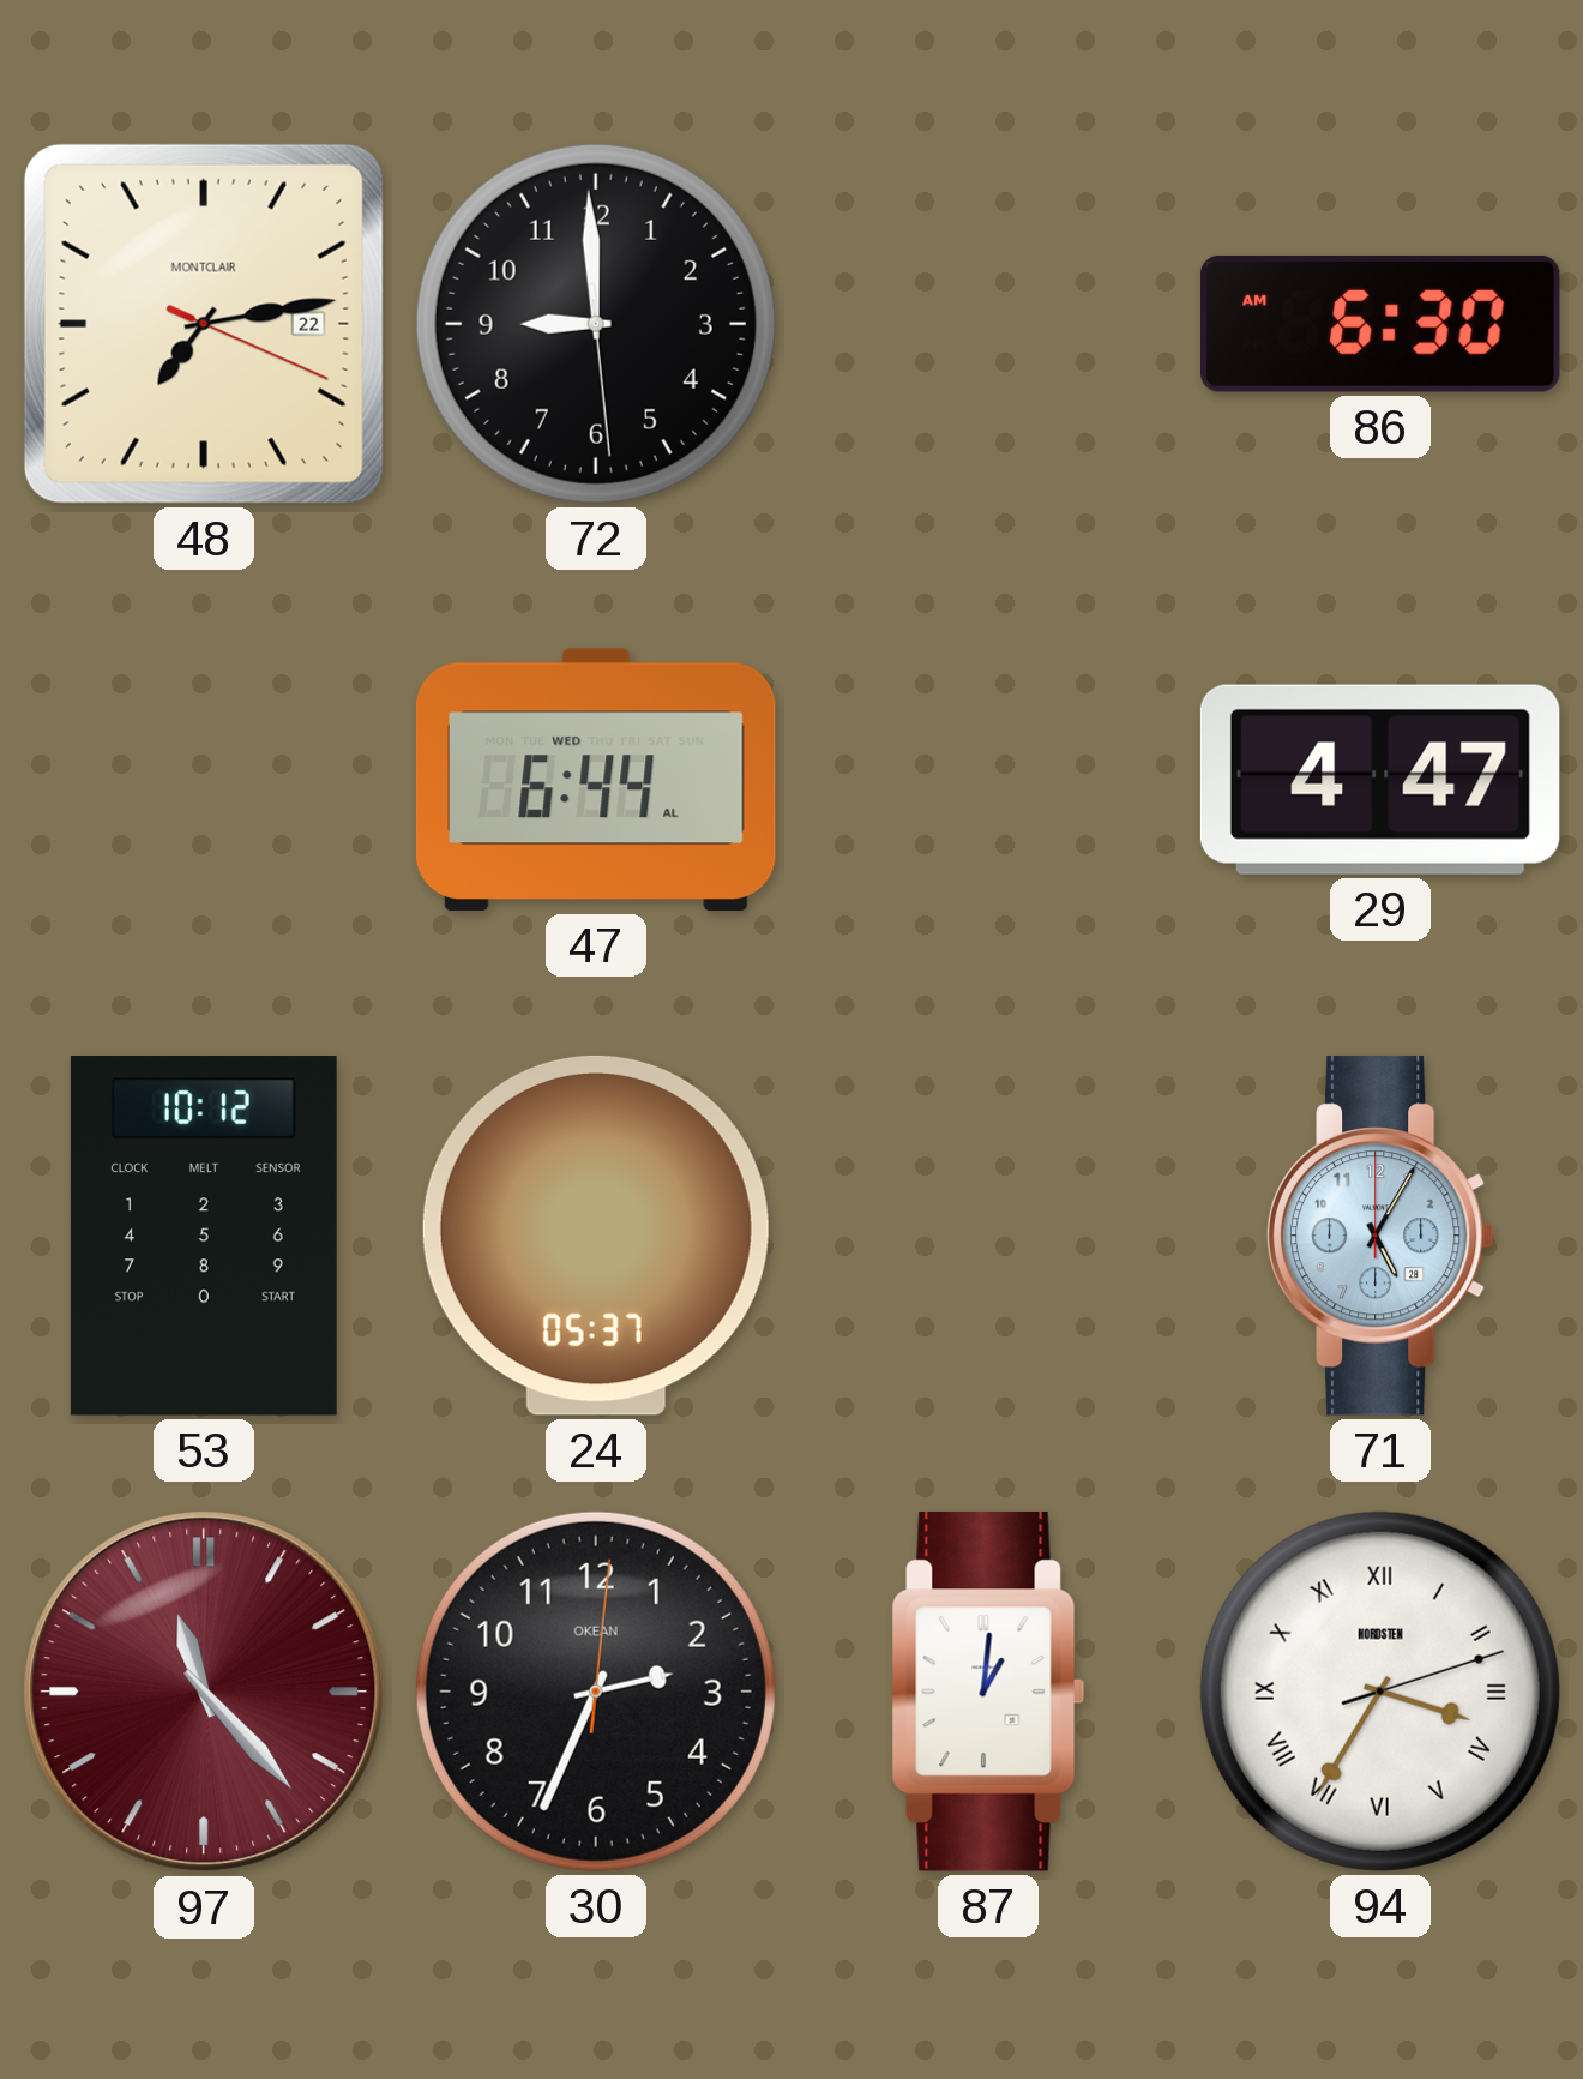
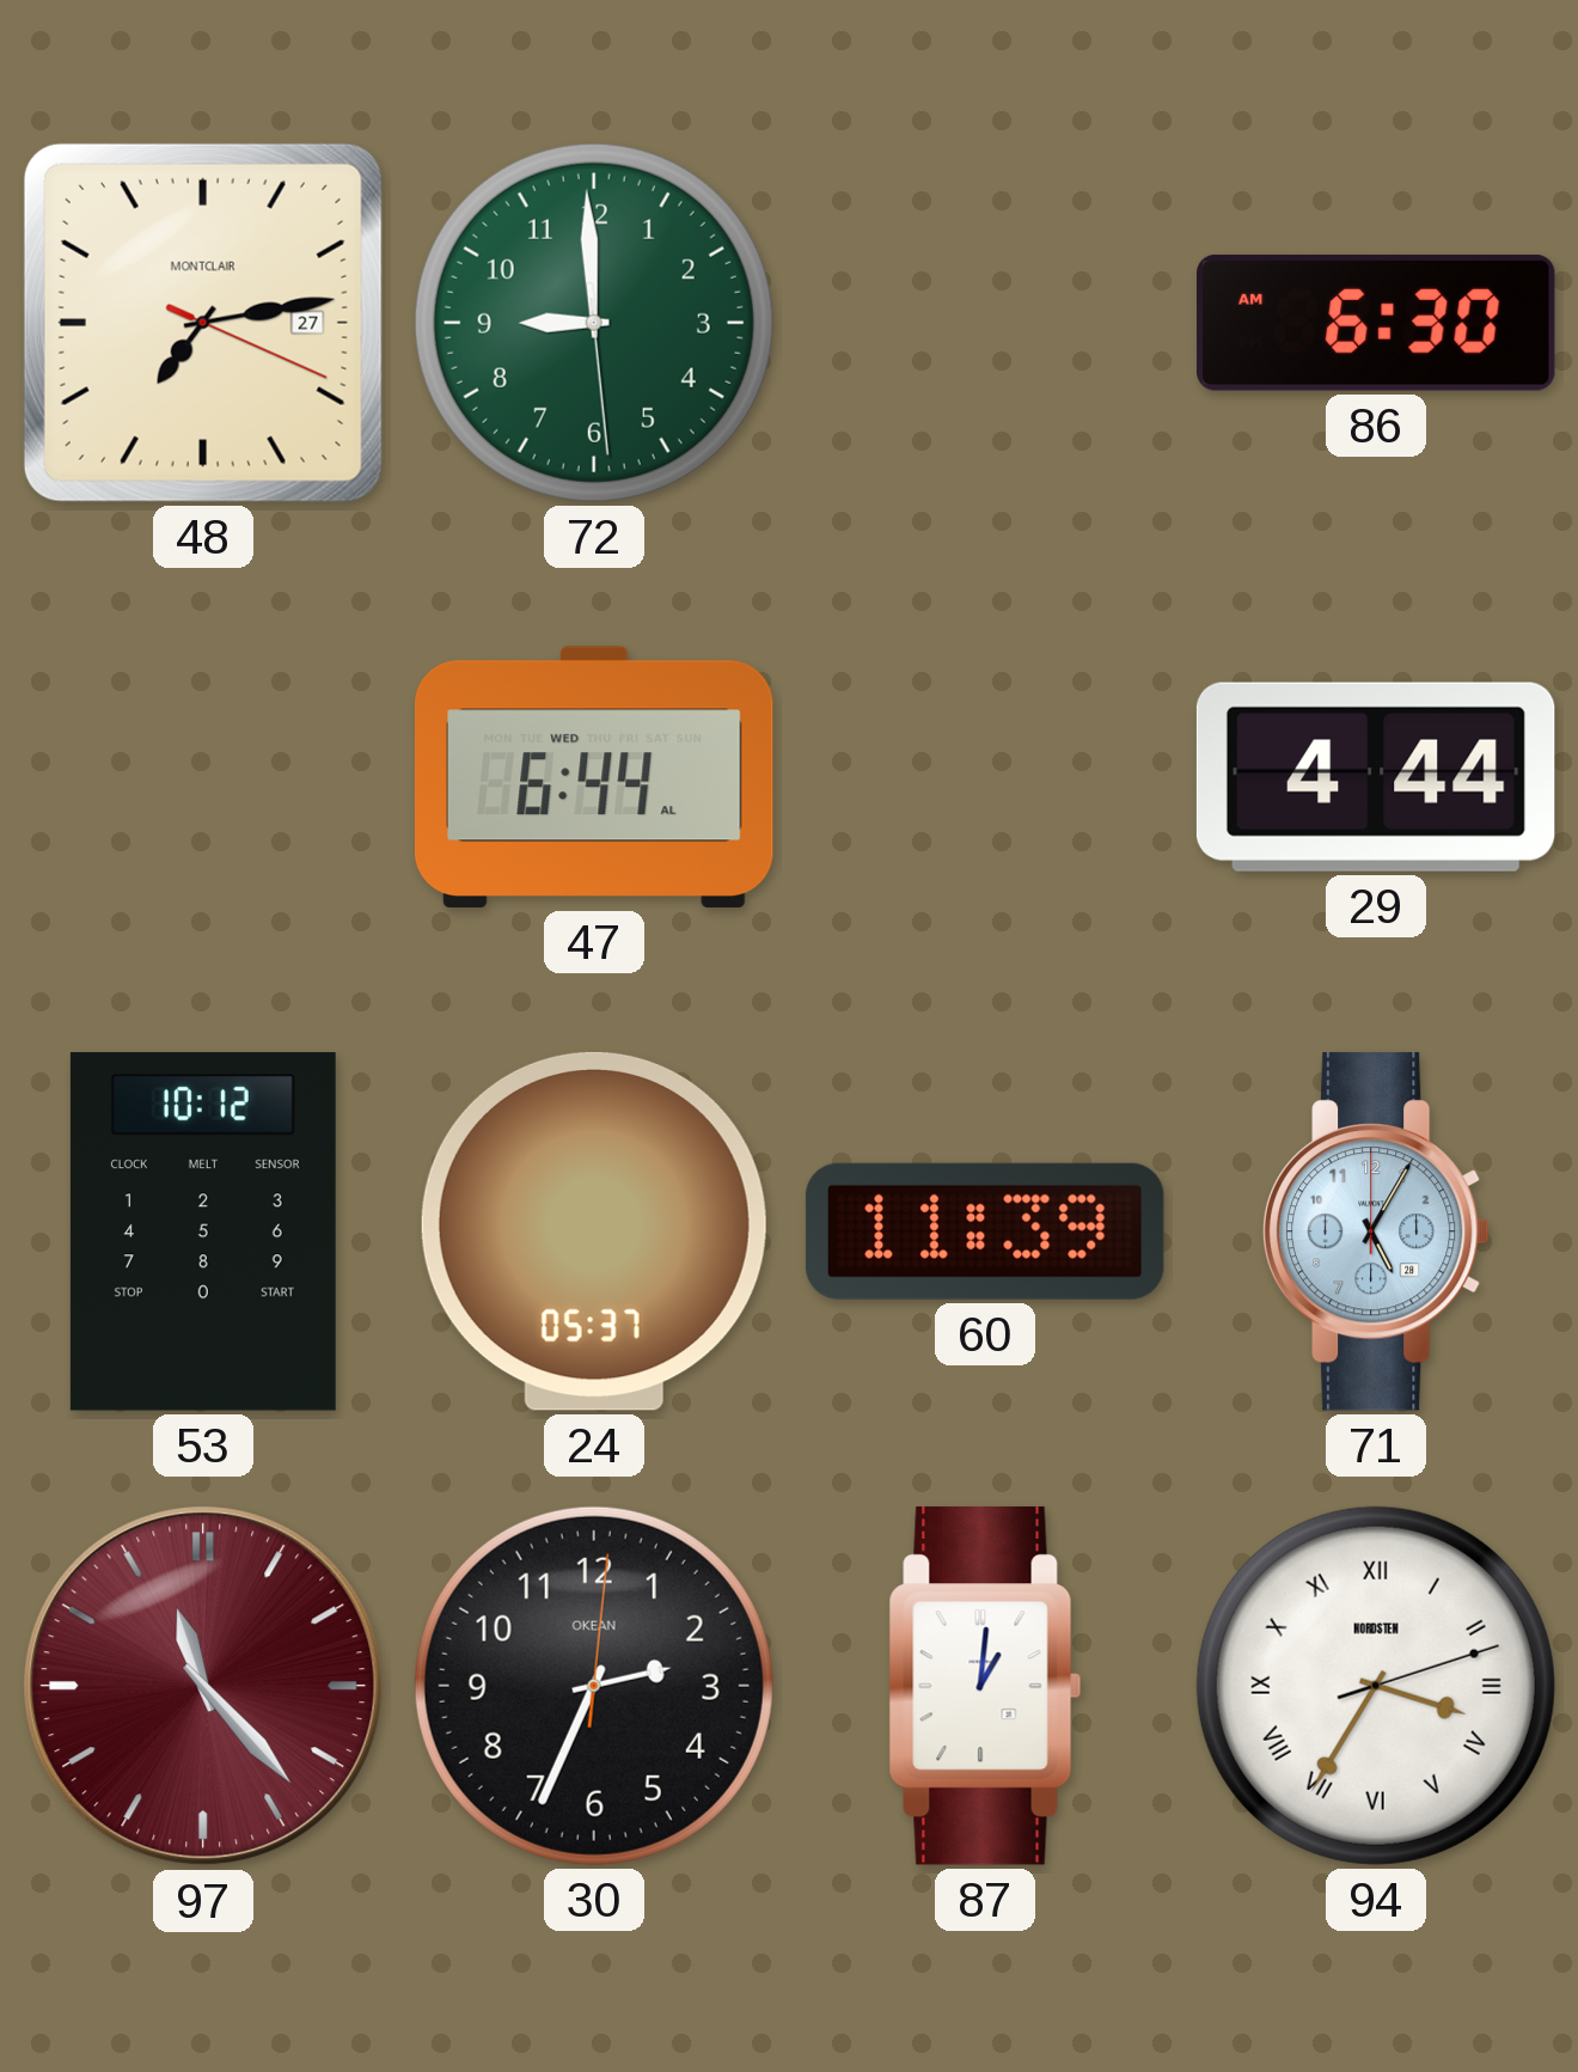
48 date: 22 -> 27
72 dial: black -> green
29: 4:47 -> 4:44
60: none -> 11:39
